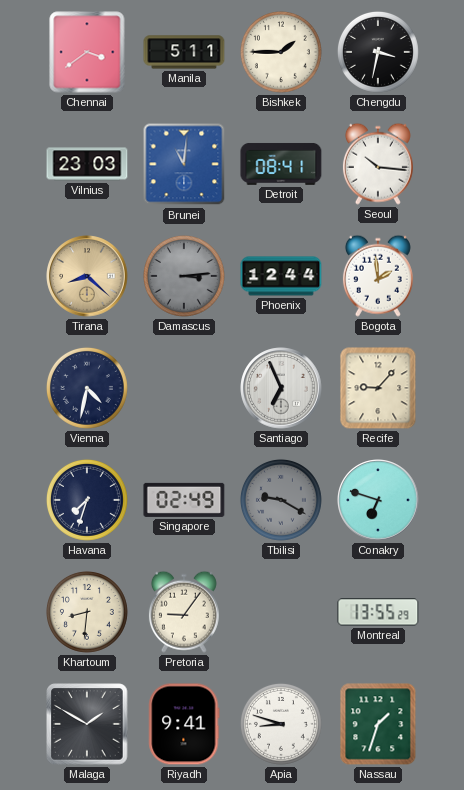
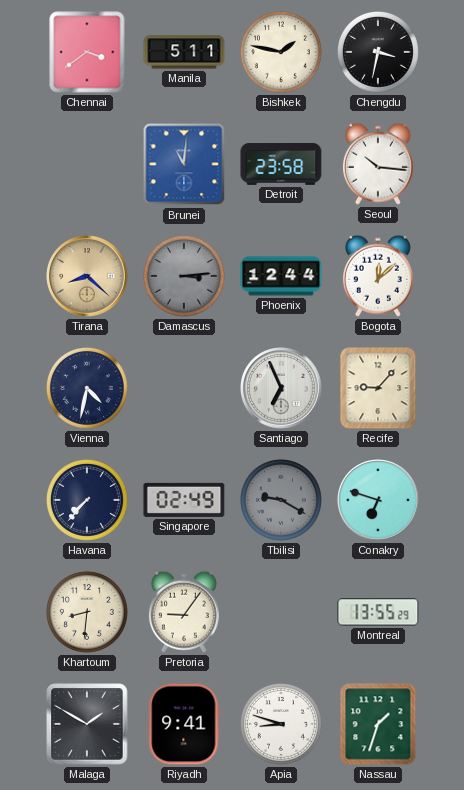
Bishkek: 1:45 -> 1:47
Vilnius: 23:03 -> none
Detroit: 08:41 -> 23:58
Bogota: 1:59 -> 12:08
Havana: 7:33 -> 7:37
